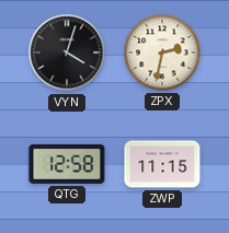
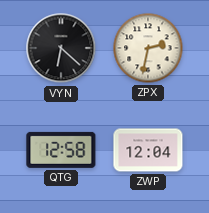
VYN: 4:03 -> 6:22
ZWP: 11:15 -> 12:04
